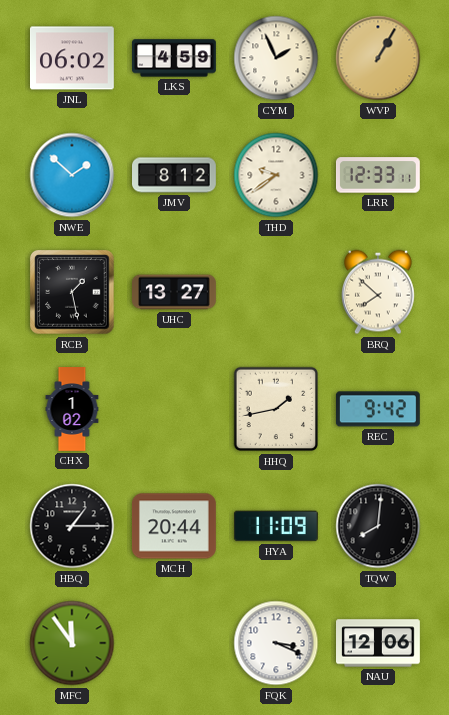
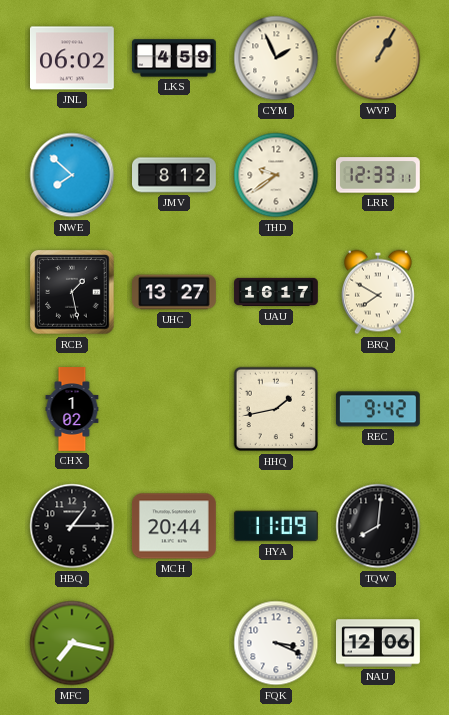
NWE: 1:52 -> 7:52
UAU: none -> 16:17
BRQ: 7:52 -> 7:50
MFC: 11:54 -> 7:17
